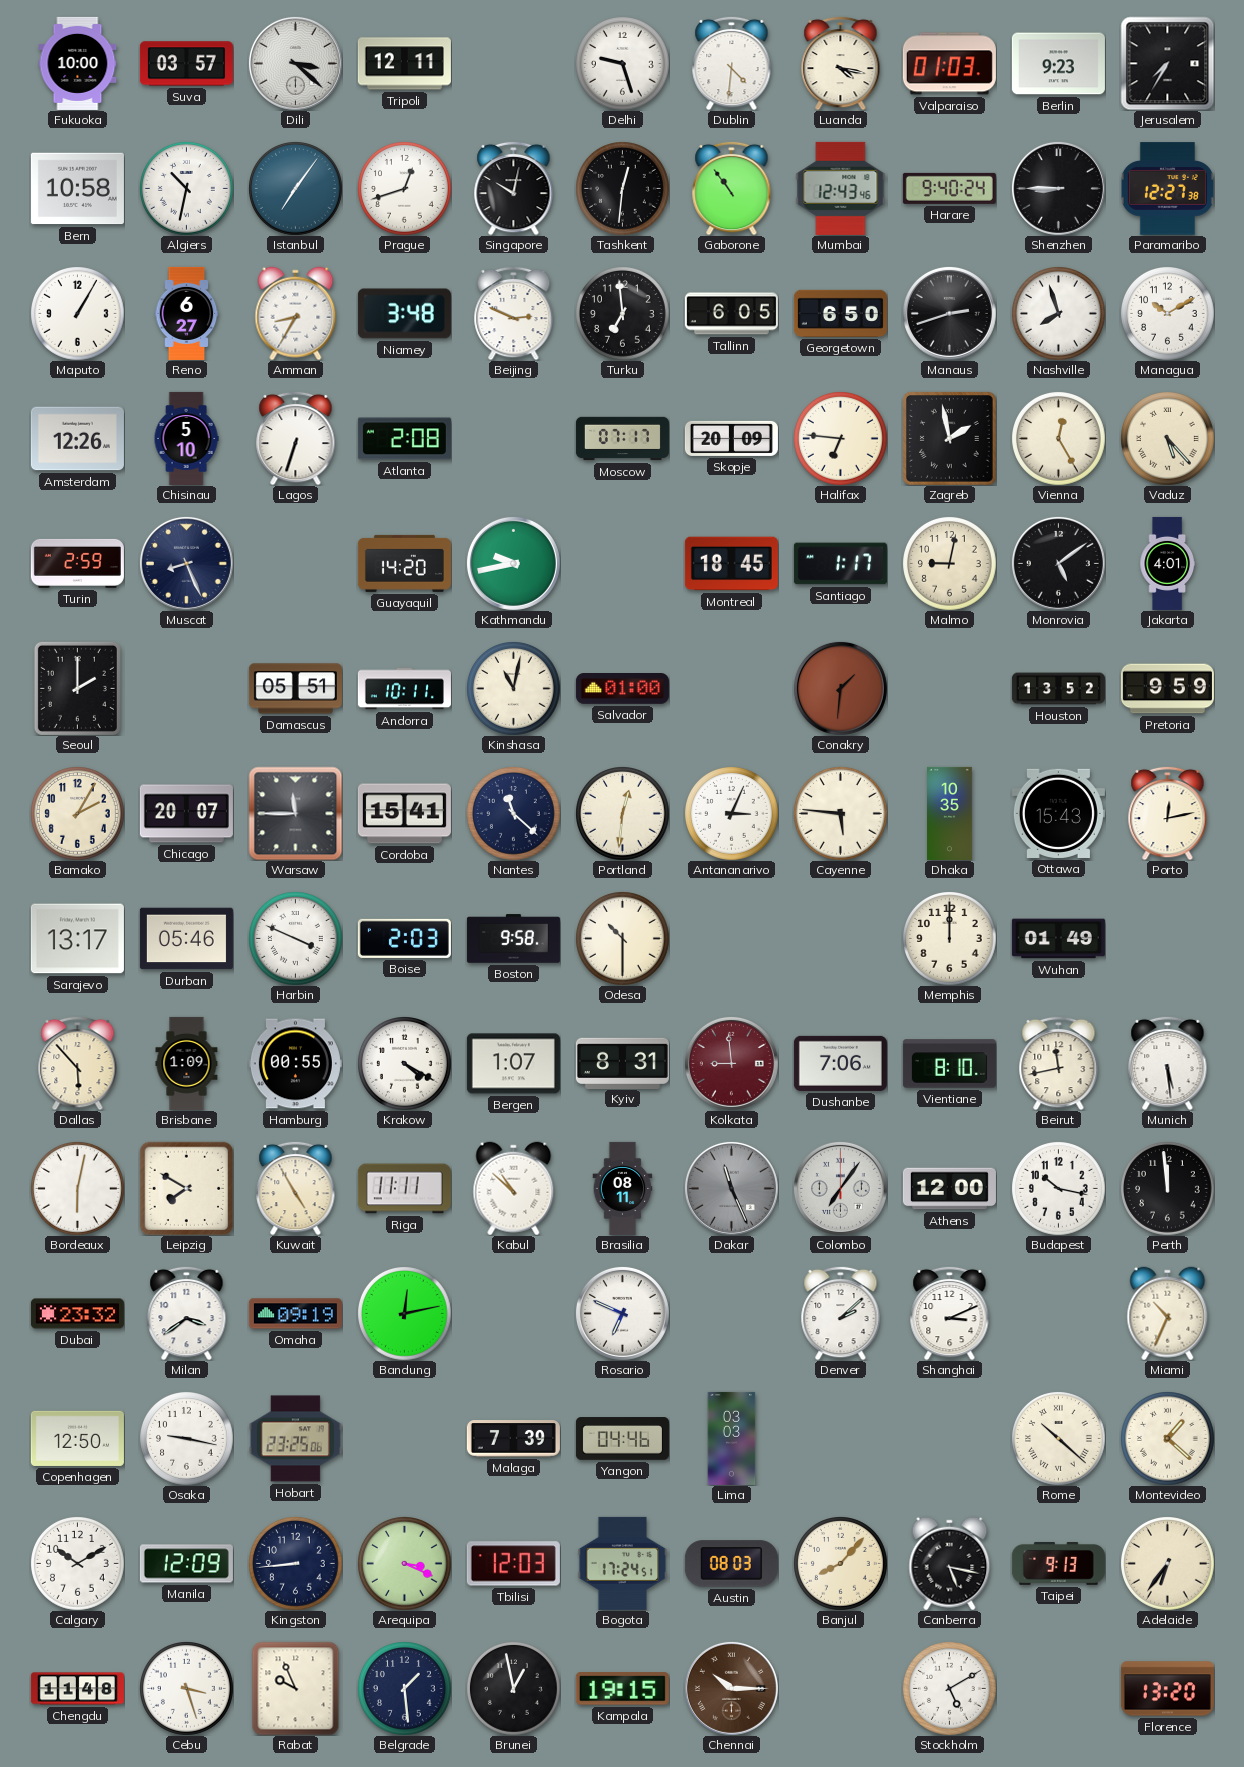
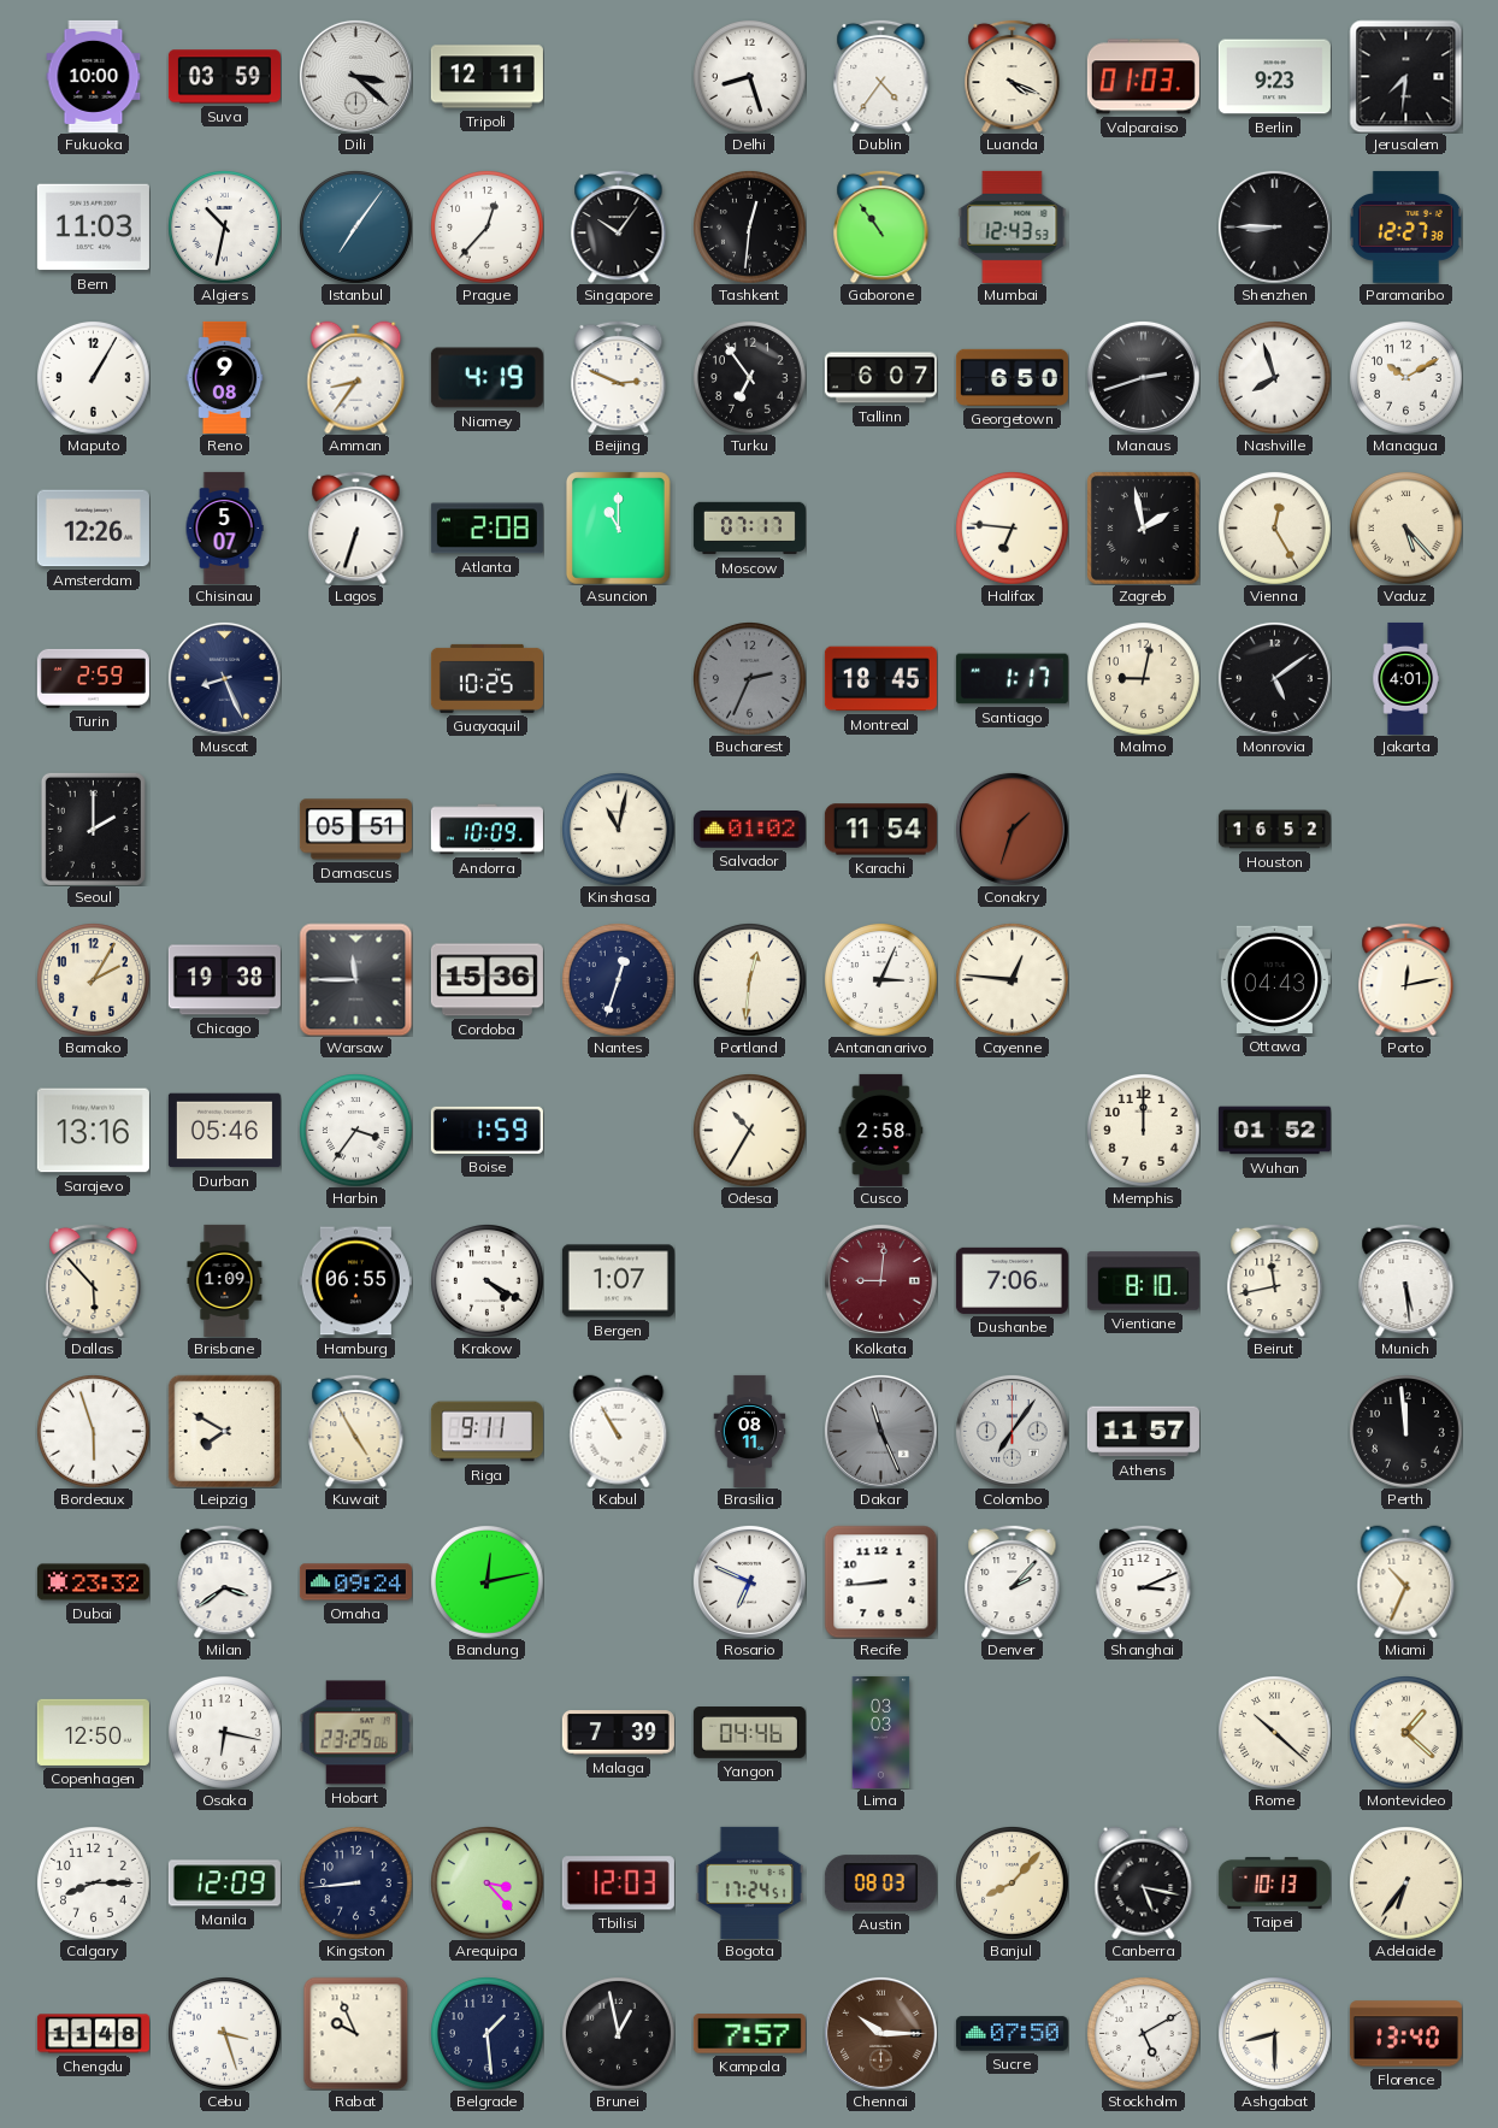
Suva: 03:57 -> 03:59
Delhi: 9:27 -> 8:27
Dublin: 4:31 -> 4:36
Luanda: 4:17 -> 4:19
Jerusalem: 7:35 -> 7:31
Bern: 10:58 -> 11:03
Prague: 12:42 -> 12:37
Singapore: 10:02 -> 10:06
Mumbai: 12:43:46 -> 12:43:53
Harare: 9:40 -> none
Reno: 6:27 -> 9:08
Amman: 8:35 -> 8:36
Niamey: 3:48 -> 4:19
Turku: 6:59 -> 6:54
Tallinn: 6:05 -> 6:07
Chisinau: 5:10 -> 5:07
Asuncion: none -> 11:00
Skopje: 20:09 -> none
Guayaquil: 14:20 -> 10:25
Kathmandu: 9:43 -> none
Bucharest: none -> 2:34
Andorra: 10:11 -> 10:09
Salvador: 01:00 -> 01:02
Karachi: none -> 11:54
Conakry: 1:31 -> 1:33
Houston: 13:52 -> 16:52
Pretoria: 9:59 -> none
Chicago: 20:07 -> 19:38
Cordoba: 15:41 -> 15:36
Nantes: 11:22 -> 12:33
Cayenne: 5:46 -> 12:46
Dhaka: 10:35 -> none
Ottawa: 15:43 -> 04:43
Sarajevo: 13:17 -> 13:16
Harbin: 3:49 -> 3:36
Boise: 2:03 -> 1:59
Boston: 9:58 -> none
Odesa: 10:30 -> 10:35
Cusco: none -> 2:58
Wuhan: 01:49 -> 01:52
Hamburg: 00:55 -> 06:55
Kyiv: 8:31 -> none
Kolkata: 8:59 -> 9:01
Bordeaux: 6:02 -> 5:57
Riga: 11:11 -> 9:11
Kabul: 10:52 -> 10:55
Athens: 12:00 -> 11:57
Budapest: 10:17 -> none
Omaha: 09:19 -> 09:24
Recife: none -> 8:44
Denver: 2:08 -> 2:07
Osaka: 9:17 -> 6:17
Calgary: 10:10 -> 8:15
Arequipa: 3:19 -> 3:23
Taipei: 9:13 -> 10:13
Kampala: 19:15 -> 7:57
Sucre: none -> 07:50
Ashgabat: none -> 8:30
Florence: 13:20 -> 13:40
